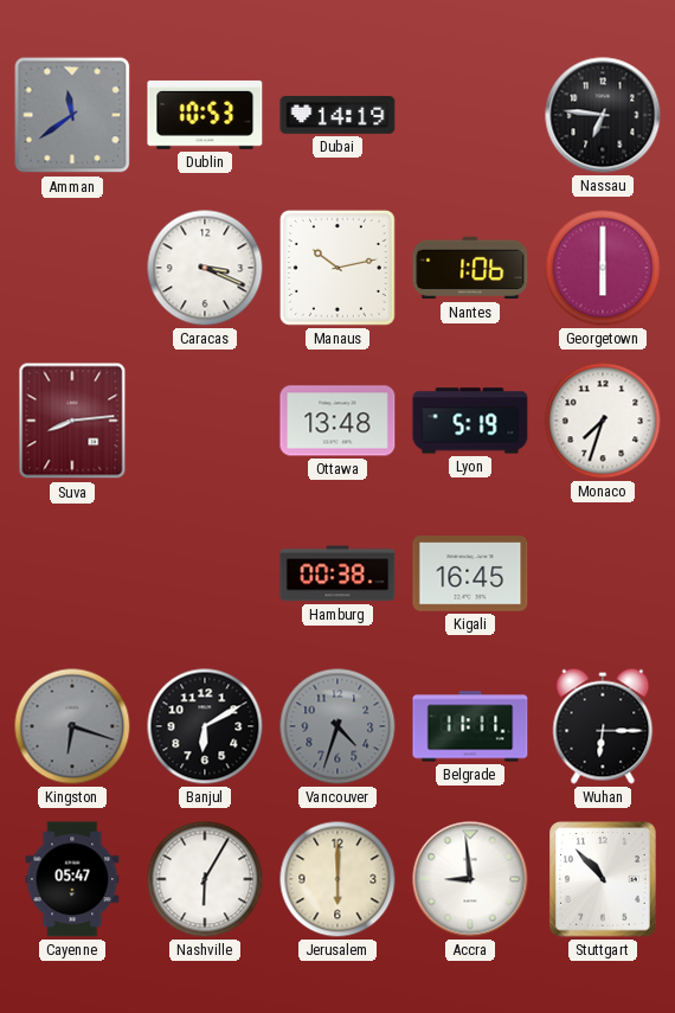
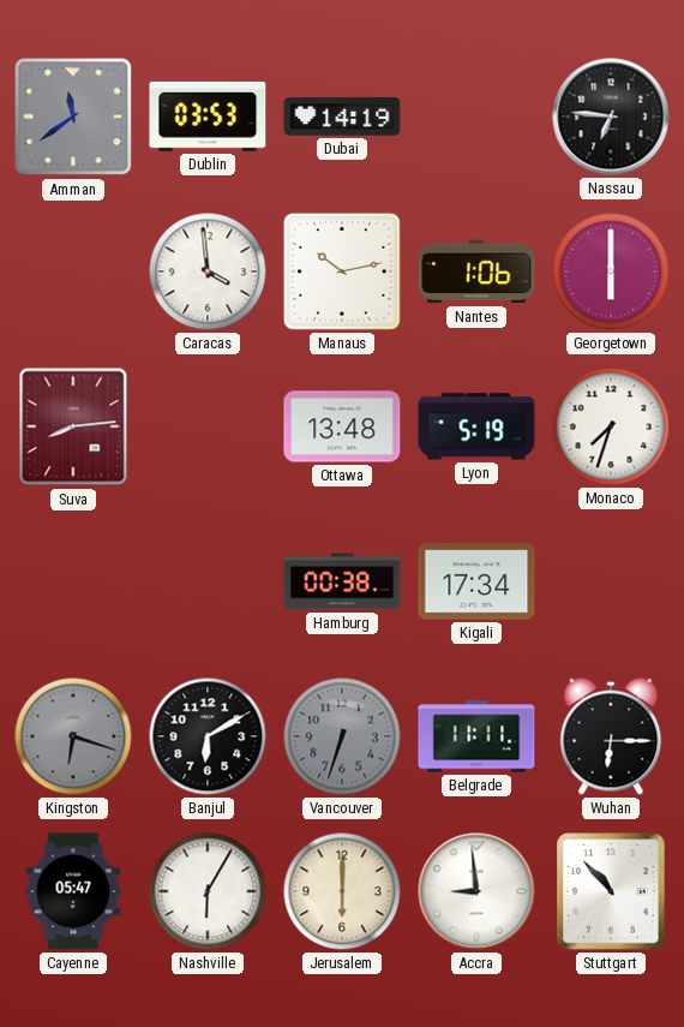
Dublin: 10:53 -> 03:53
Caracas: 3:19 -> 3:59
Kigali: 16:45 -> 17:34
Vancouver: 4:33 -> 6:33
